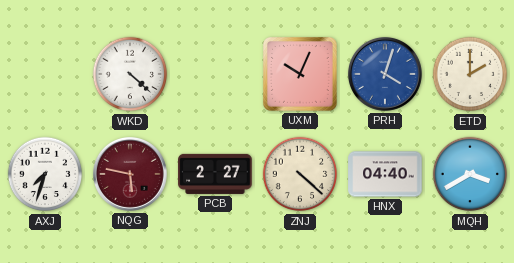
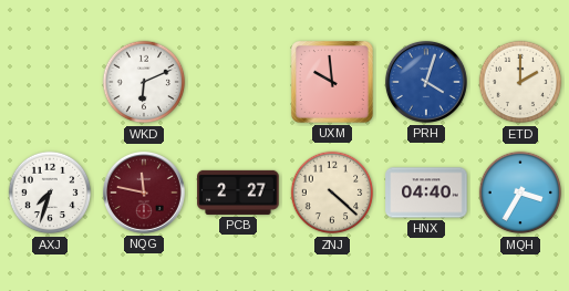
WKD: 4:22 -> 6:11
UXM: 10:04 -> 9:59
NQG: 5:47 -> 11:47
MQH: 3:40 -> 3:35
